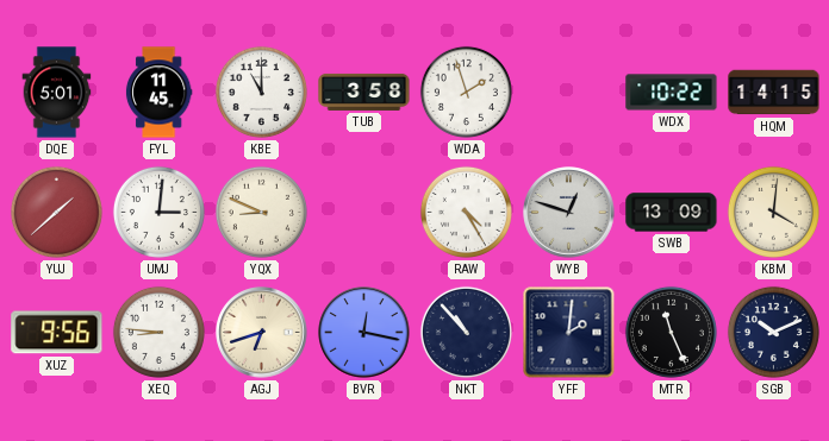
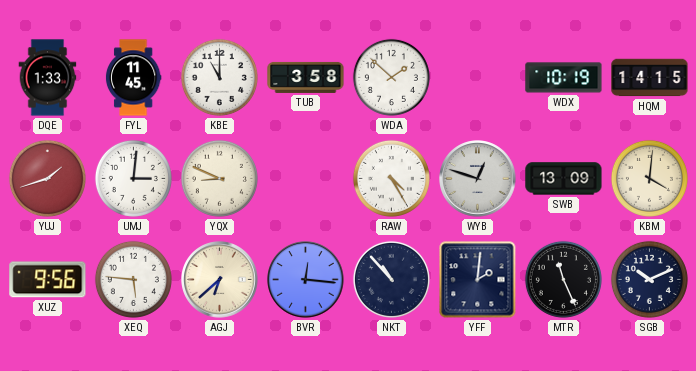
DQE: 5:01 -> 1:33
WDA: 1:57 -> 1:52
WDX: 10:22 -> 10:19
YUJ: 1:38 -> 1:42
XEQ: 8:46 -> 5:46
AGJ: 6:42 -> 6:38
BVR: 12:17 -> 12:16
